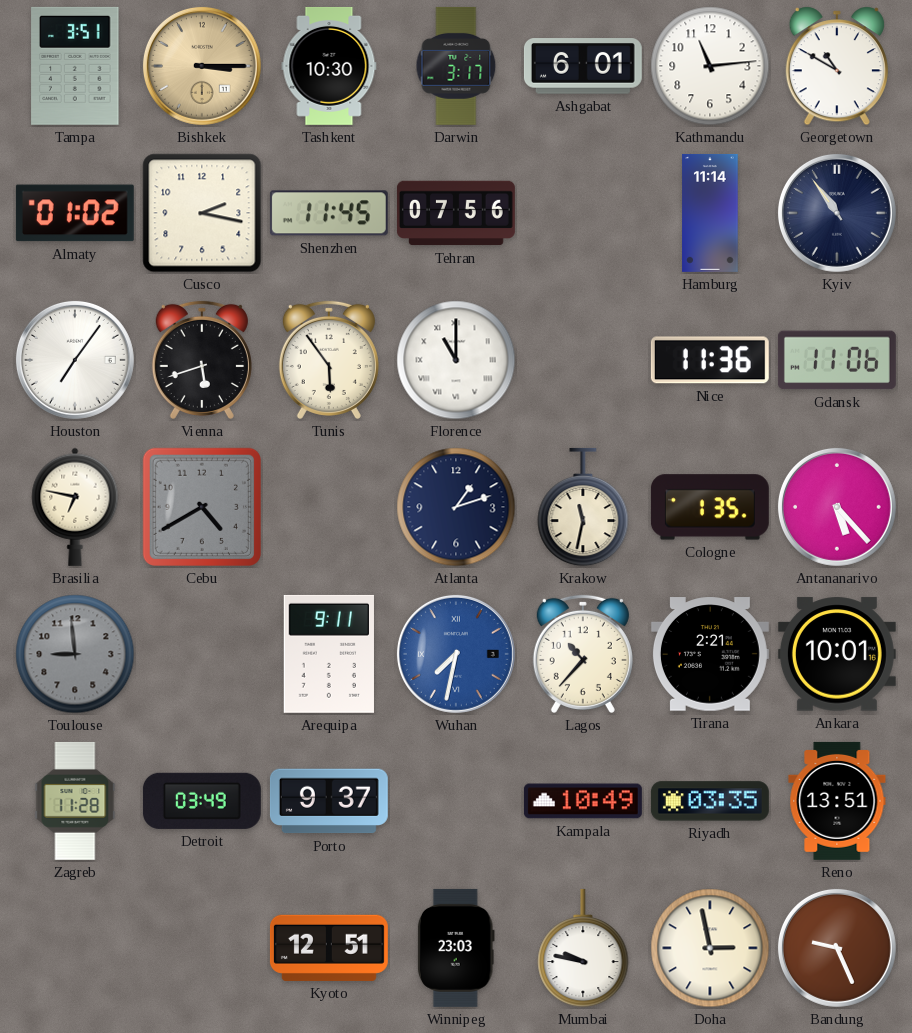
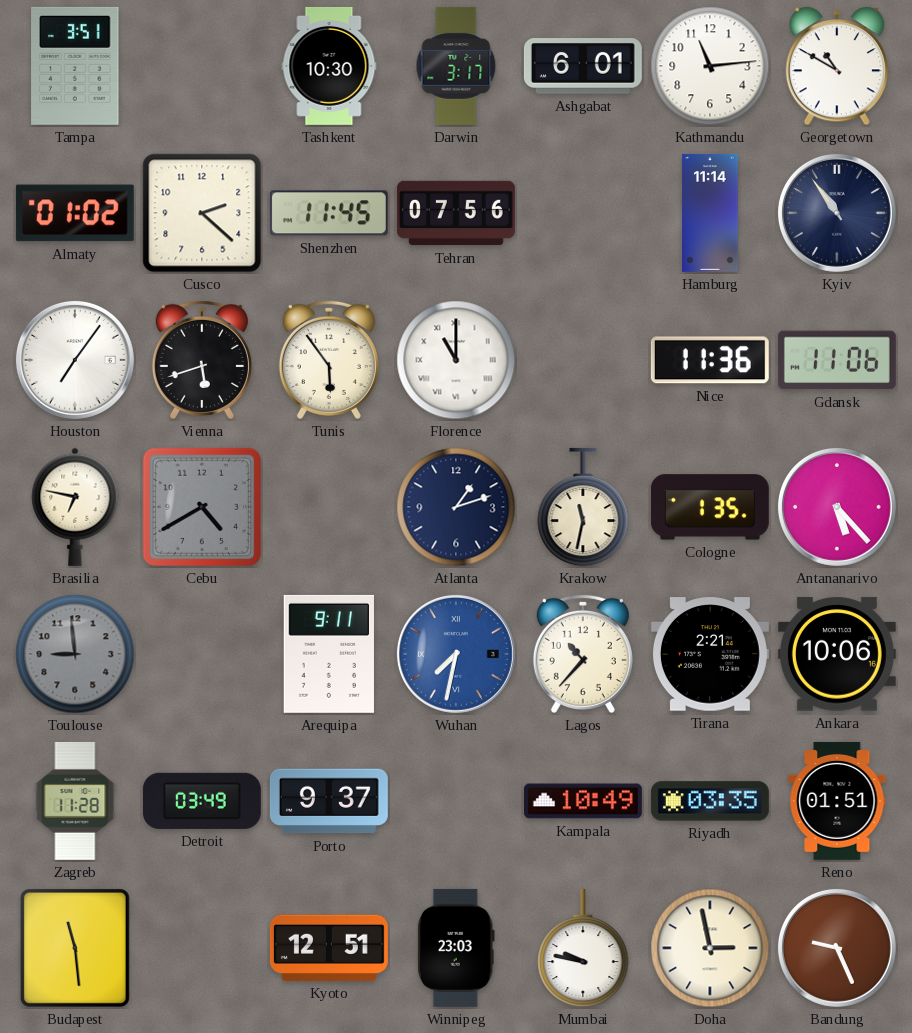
Bishkek: 3:15 -> none
Cusco: 2:17 -> 2:22
Ankara: 10:01 -> 10:06
Reno: 13:51 -> 01:51
Budapest: none -> 11:29
